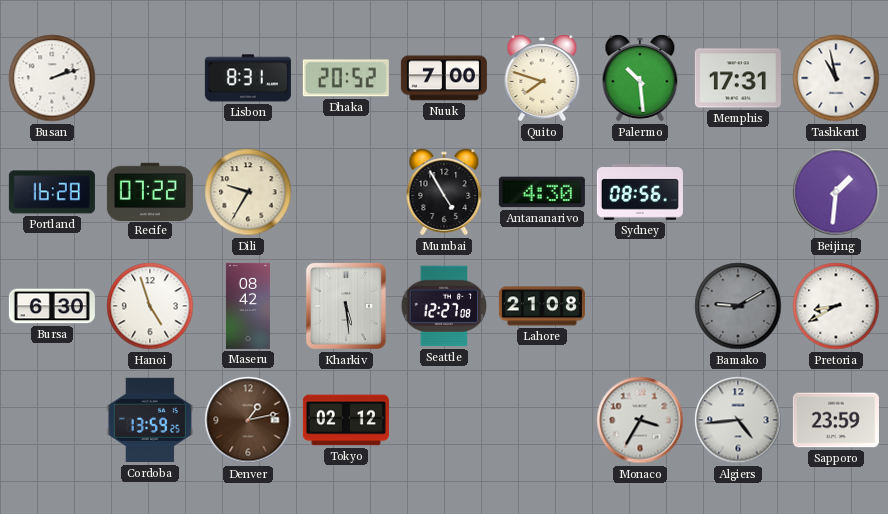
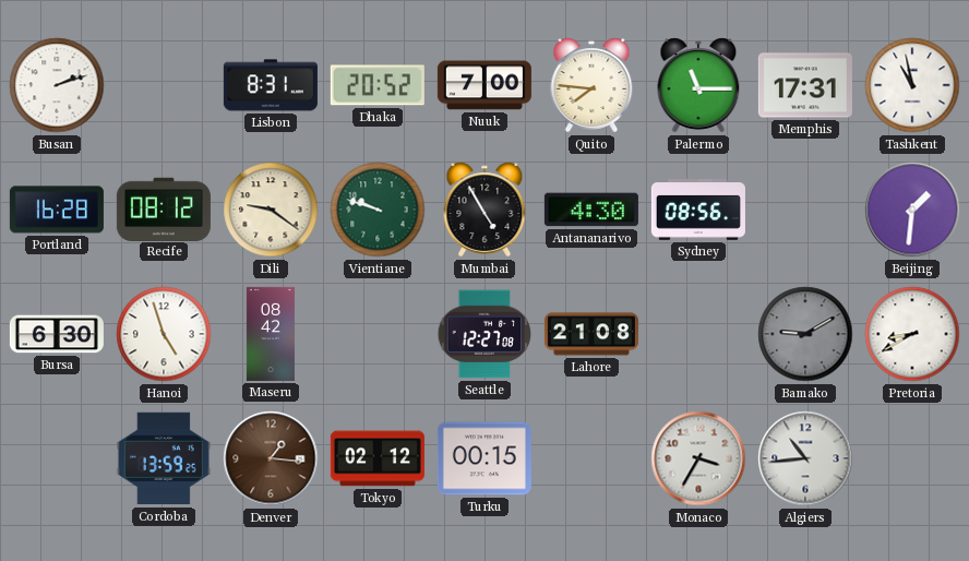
Quito: 7:48 -> 7:46
Palermo: 10:29 -> 11:15
Recife: 07:22 -> 08:12
Dili: 9:35 -> 9:21
Vientiane: none -> 9:48
Kharkiv: 5:29 -> none
Denver: 1:13 -> 1:16
Turku: none -> 00:15
Algiers: 4:44 -> 10:44
Sapporo: 23:59 -> none
